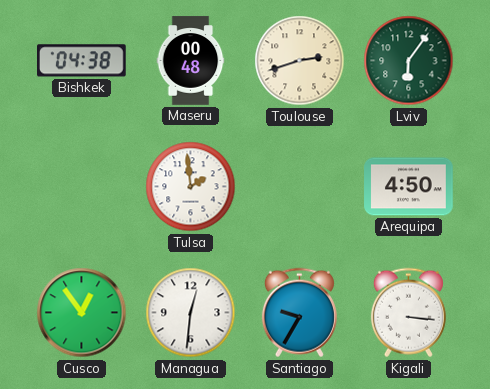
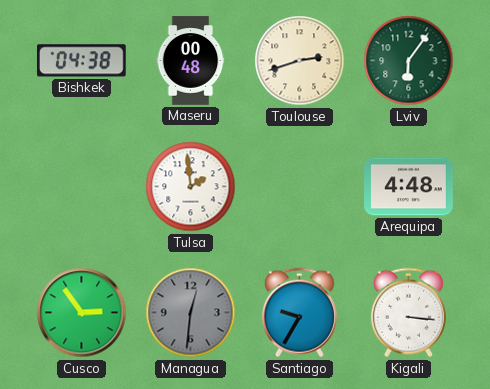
Arequipa: 4:50 -> 4:48
Cusco: 12:54 -> 2:54
Managua dial: white -> grey
